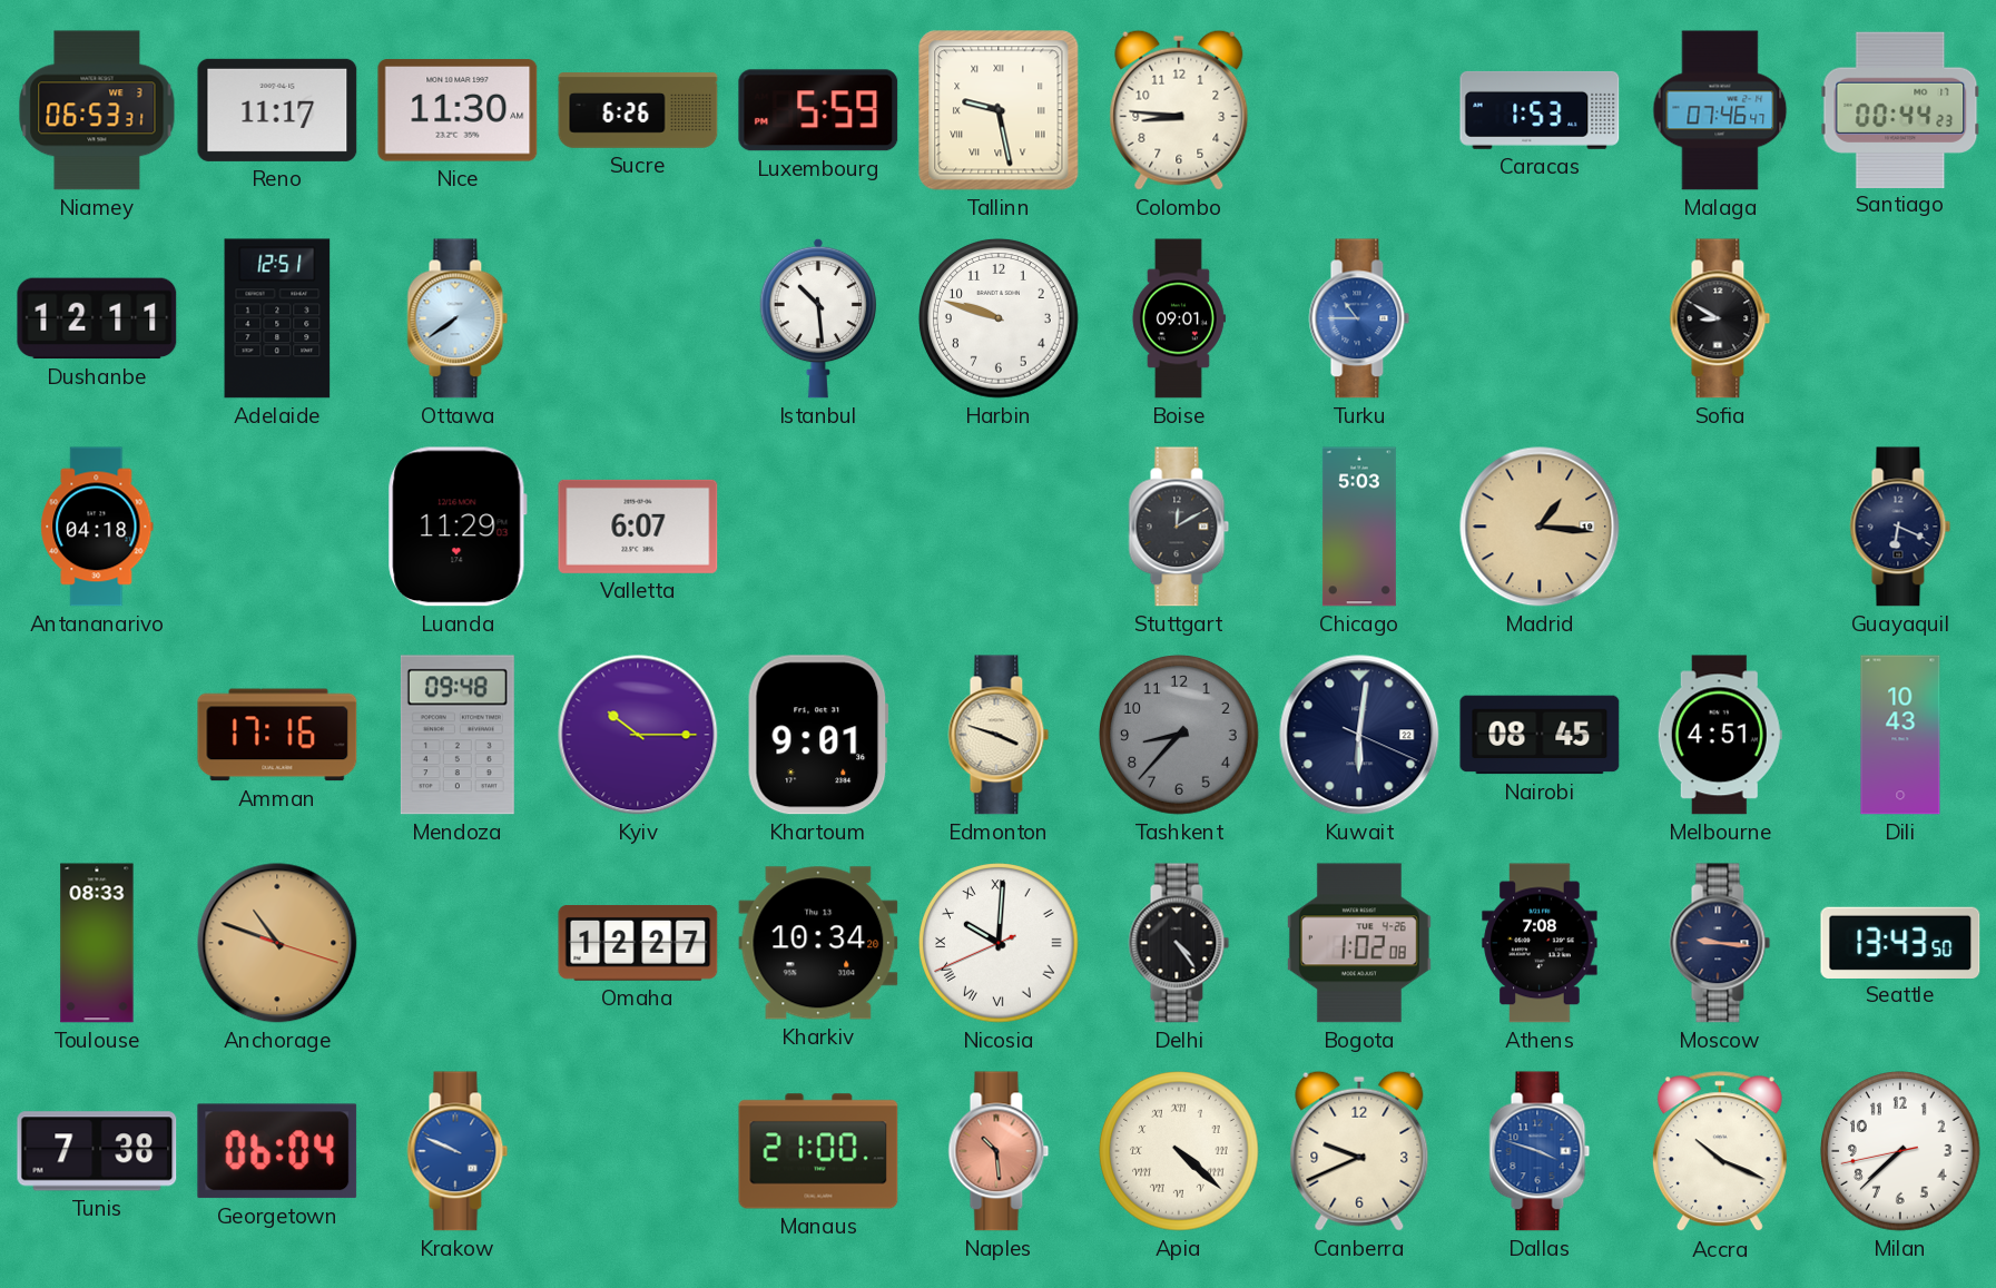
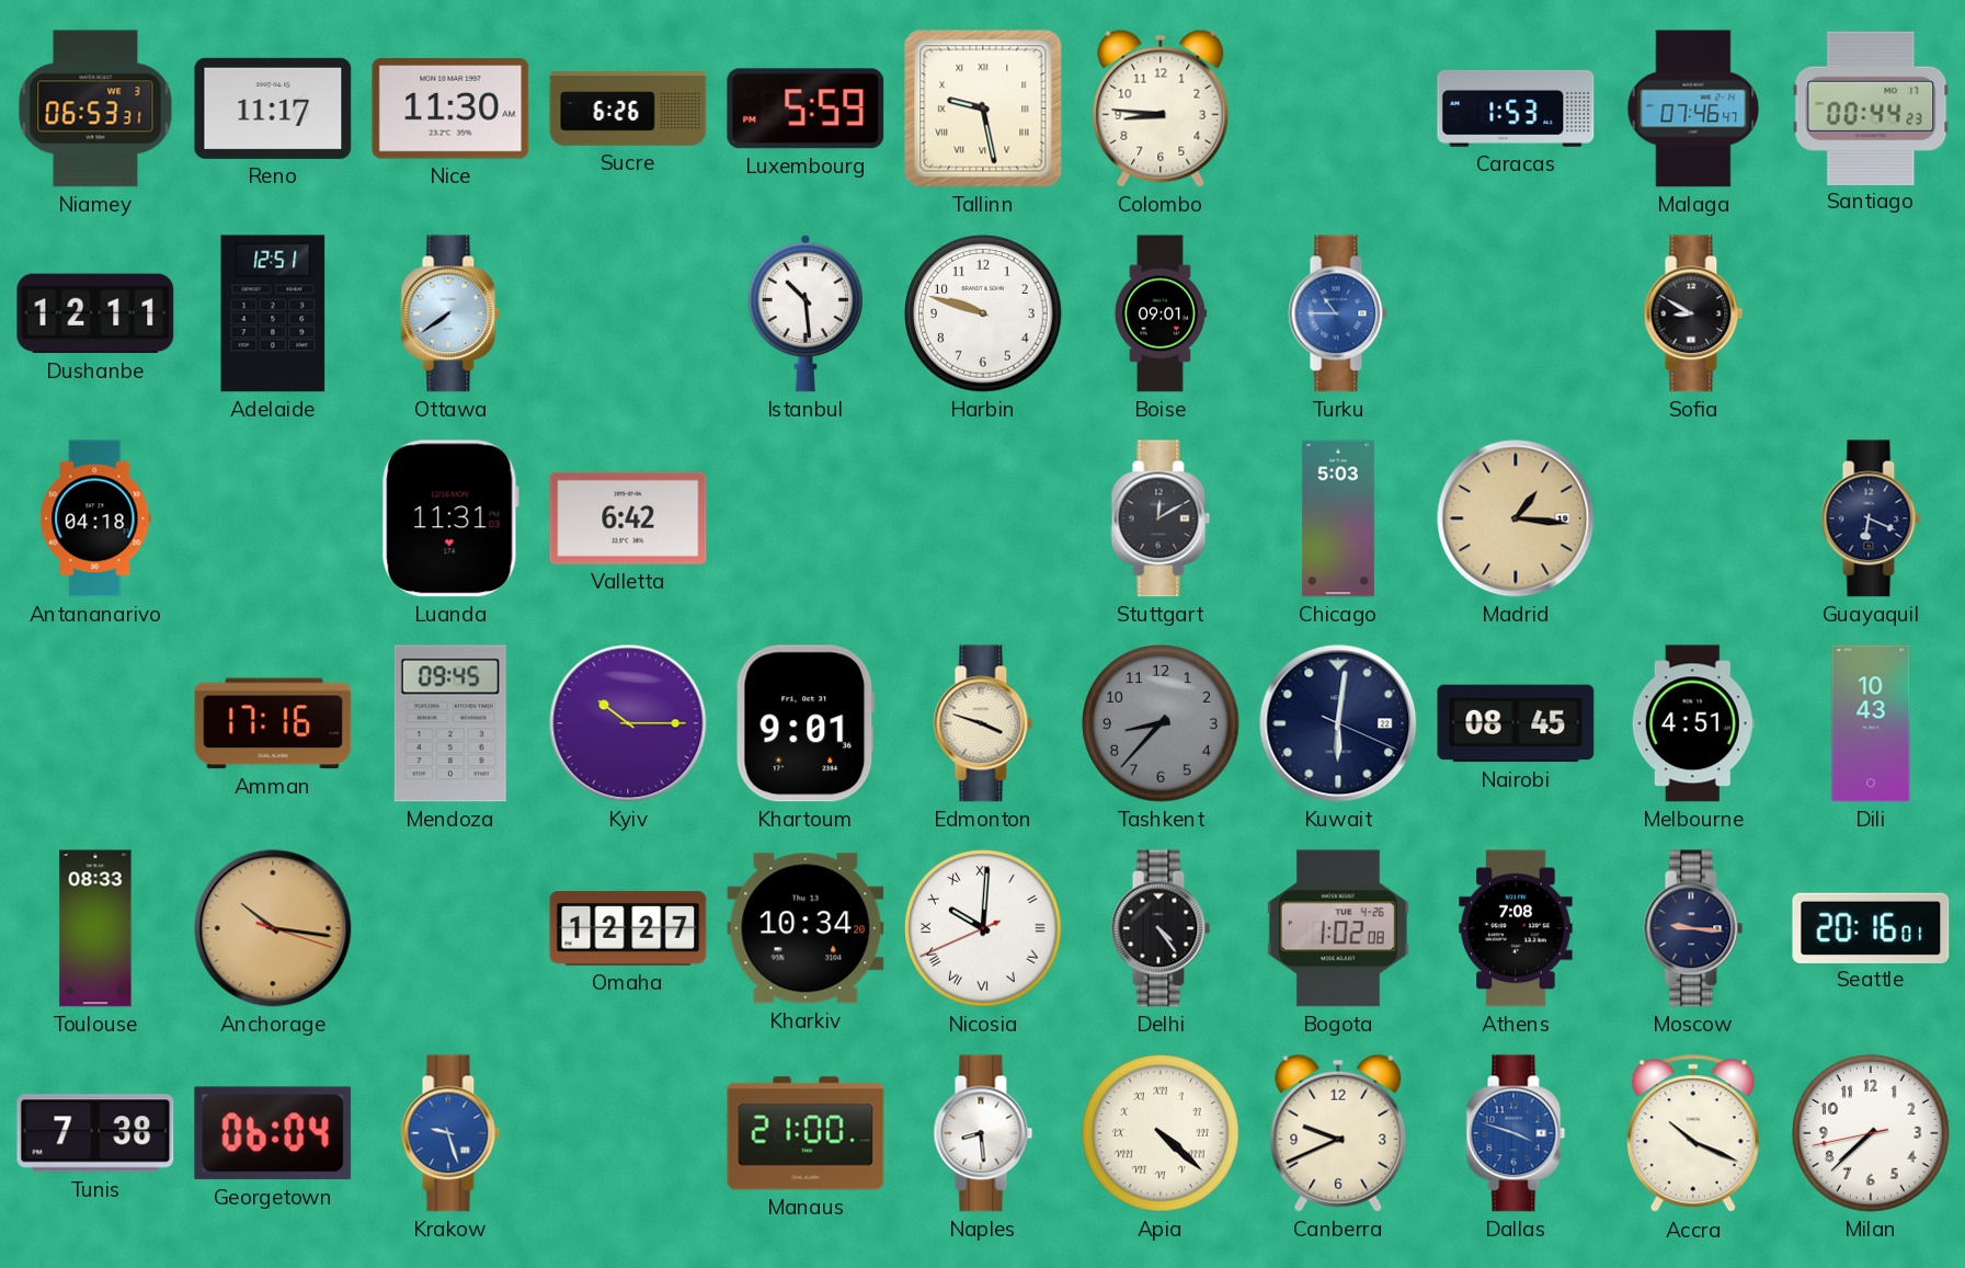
Luanda: 11:29 -> 11:31
Valletta: 6:07 -> 6:42
Mendoza: 09:48 -> 09:45
Anchorage: 10:48 -> 10:16
Seattle: 13:43 -> 20:16
Krakow: 9:49 -> 9:27
Naples: 10:29 -> 8:29
Naples dial: salmon -> white
